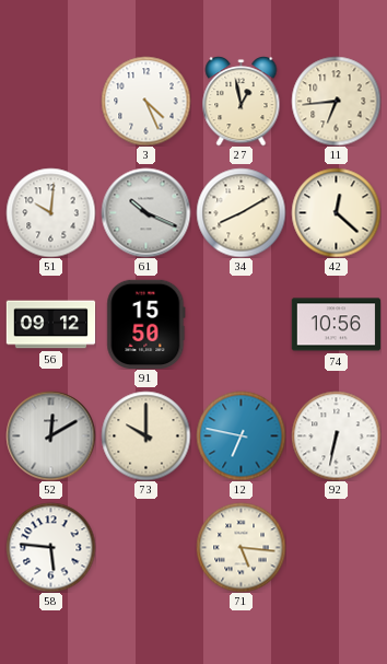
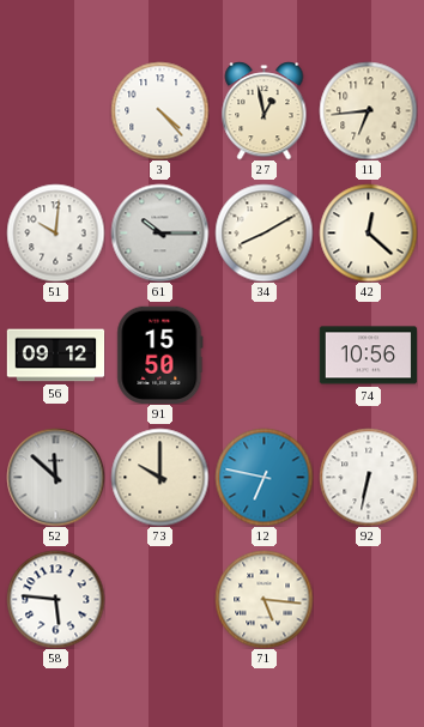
3: 4:26 -> 4:23
61: 10:19 -> 10:15
52: 12:10 -> 11:52
